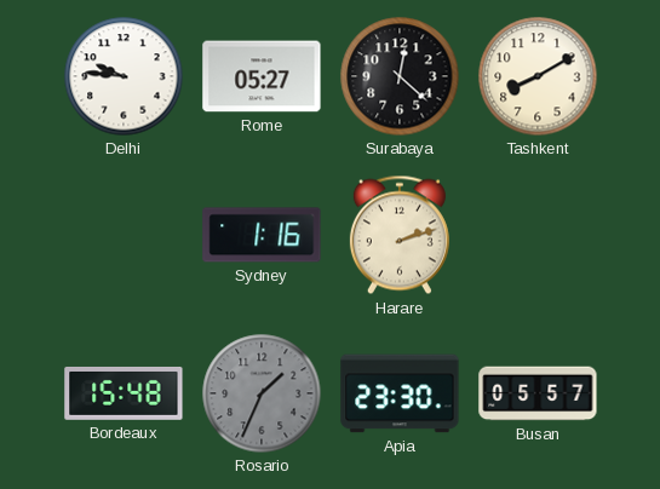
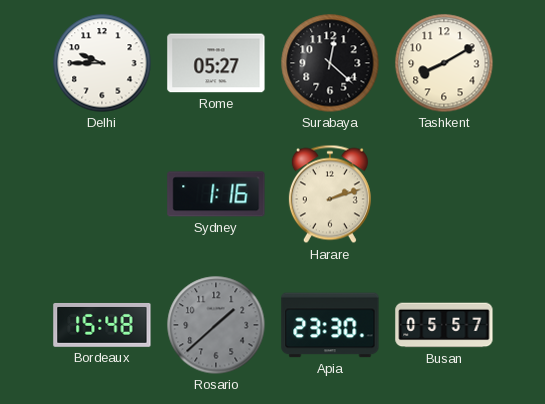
Delhi: 9:46 -> 9:45
Rosario: 1:34 -> 1:38
